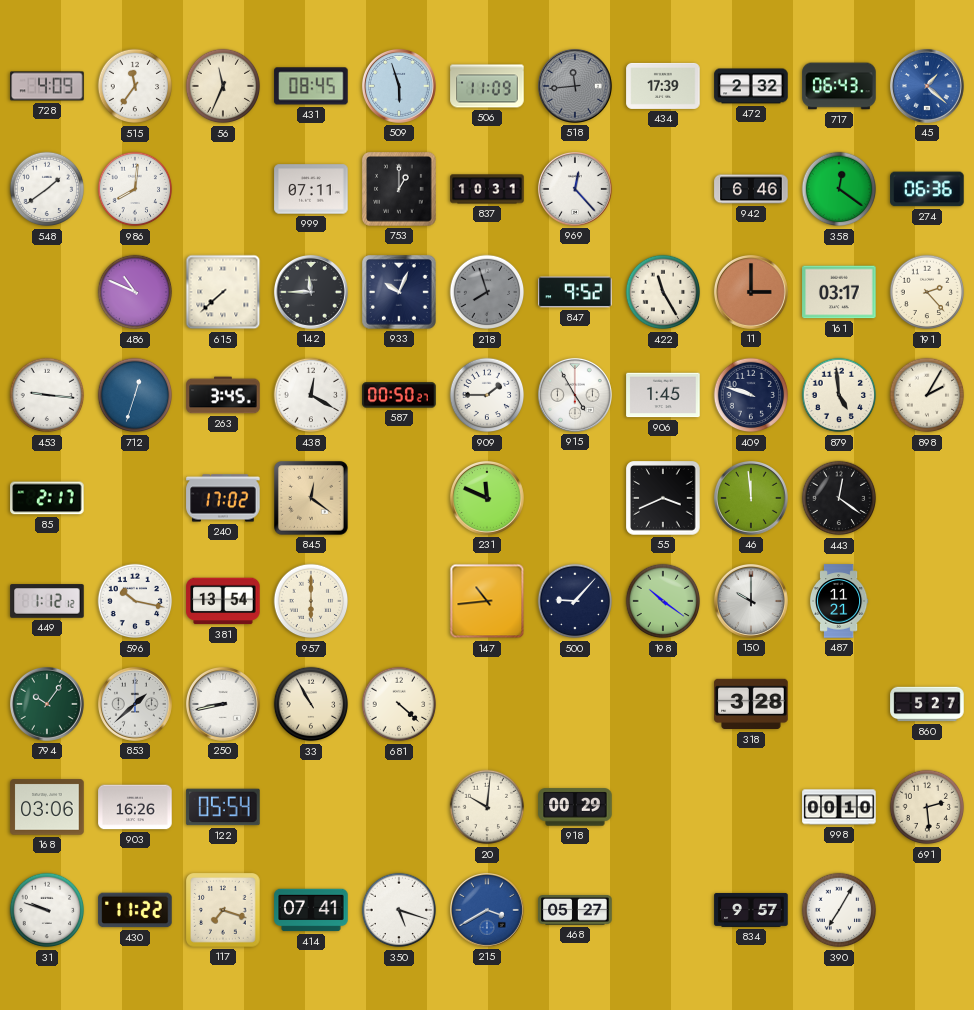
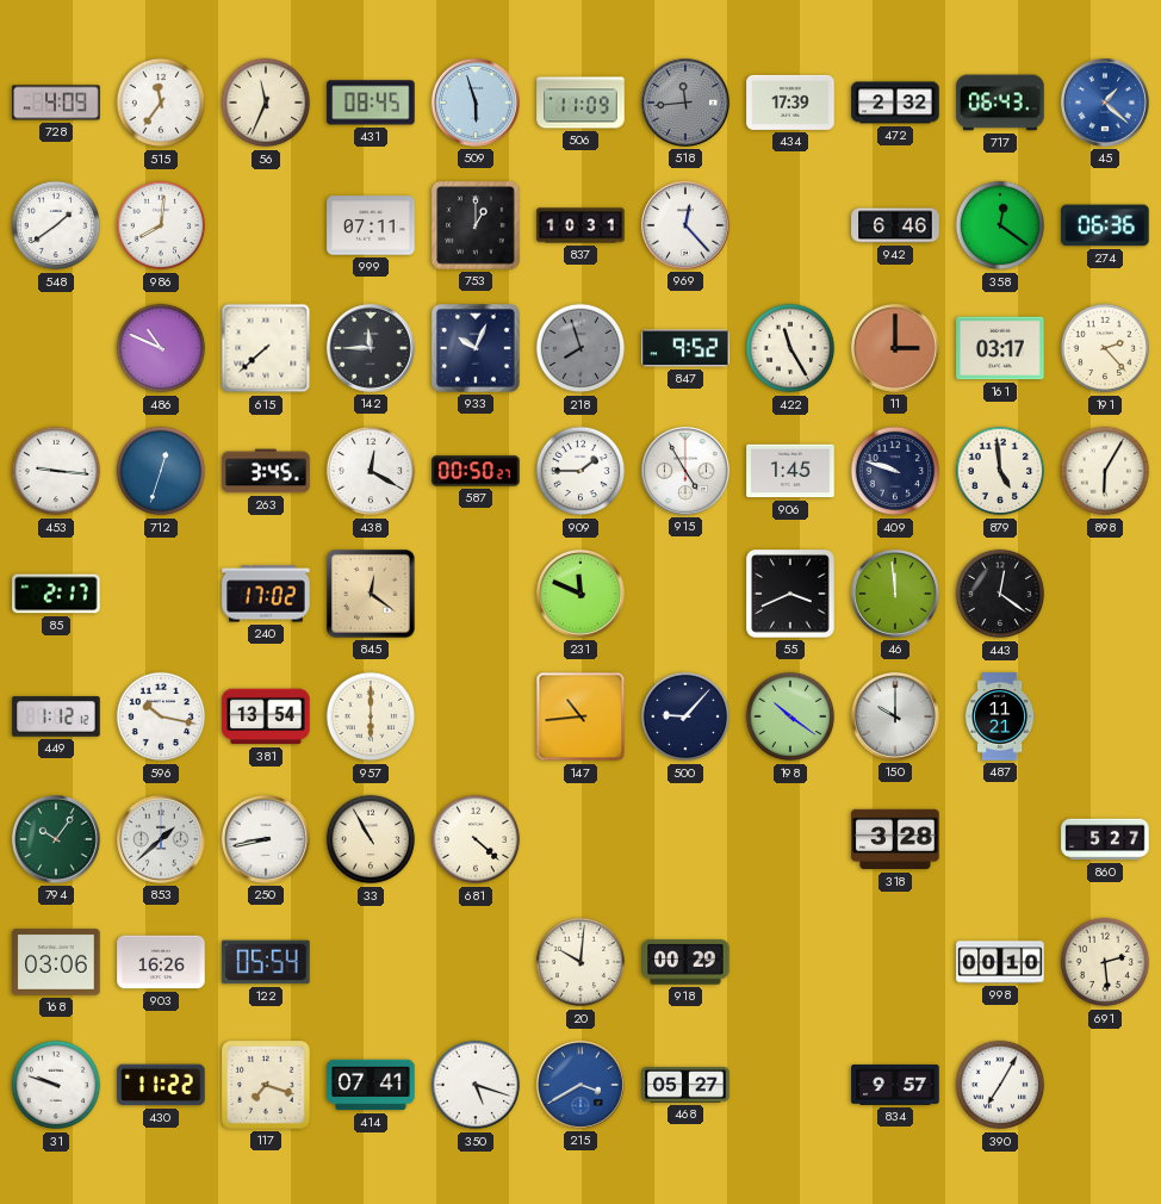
898: 2:05 -> 6:05
